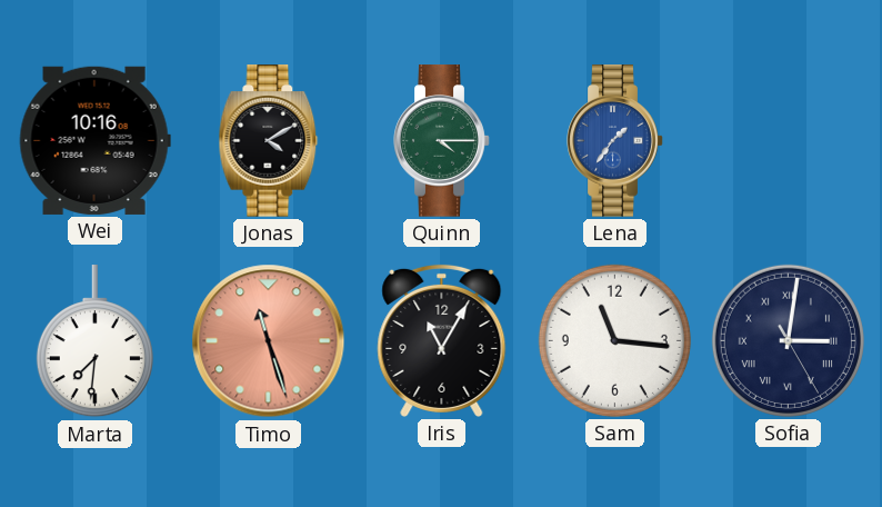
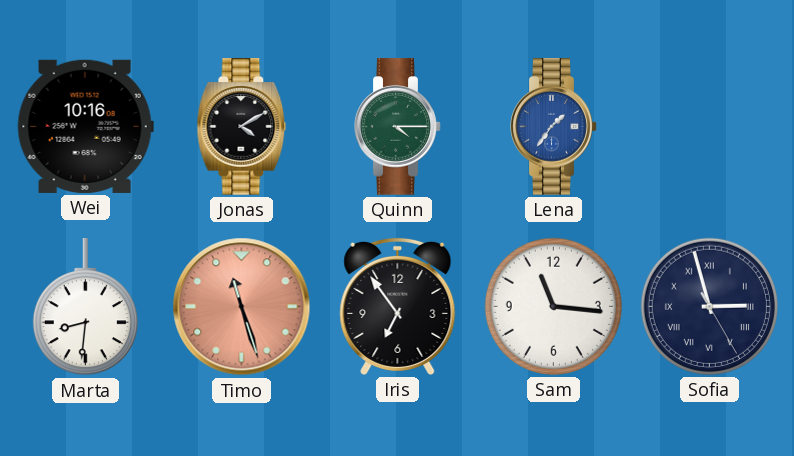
Marta: 7:31 -> 8:31
Iris: 11:05 -> 6:54
Sofia: 3:01 -> 2:57
